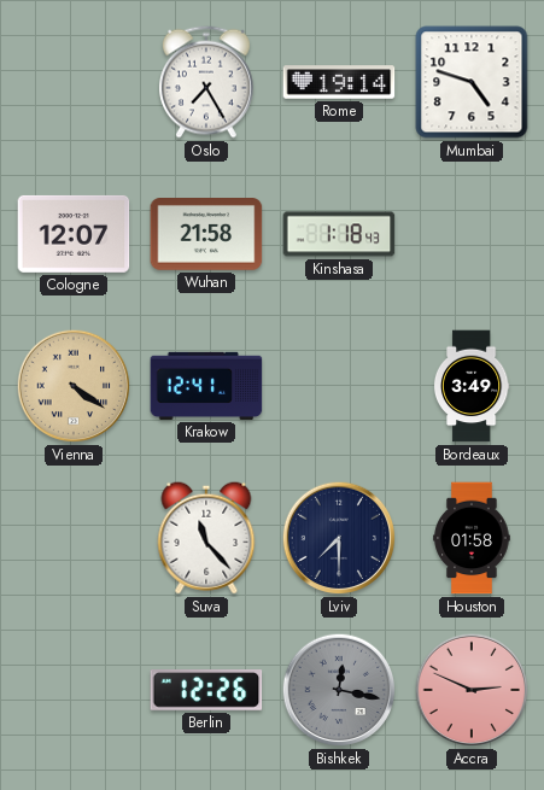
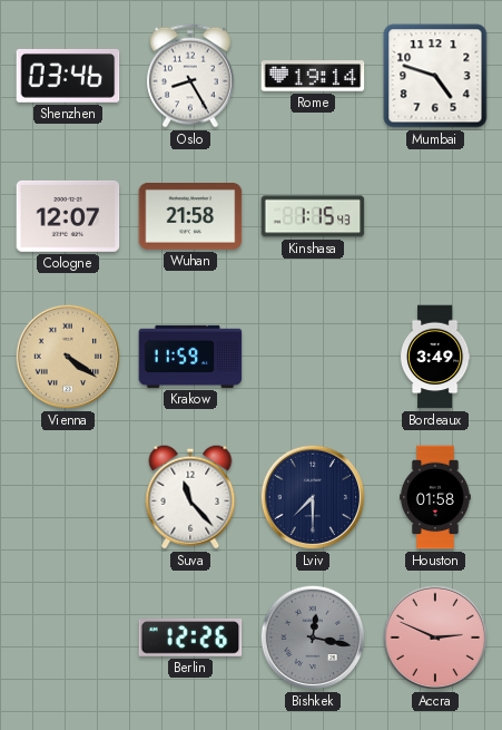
Shenzhen: none -> 03:46
Oslo: 7:25 -> 8:25
Kinshasa: 1:18 -> 1:15
Krakow: 12:41 -> 11:59
